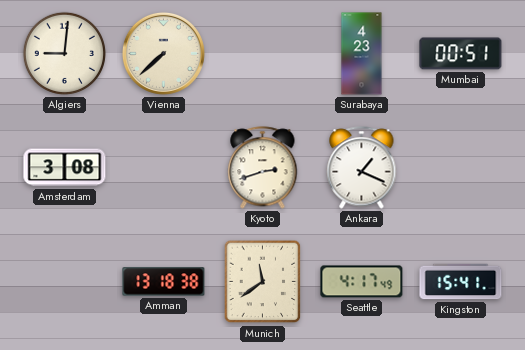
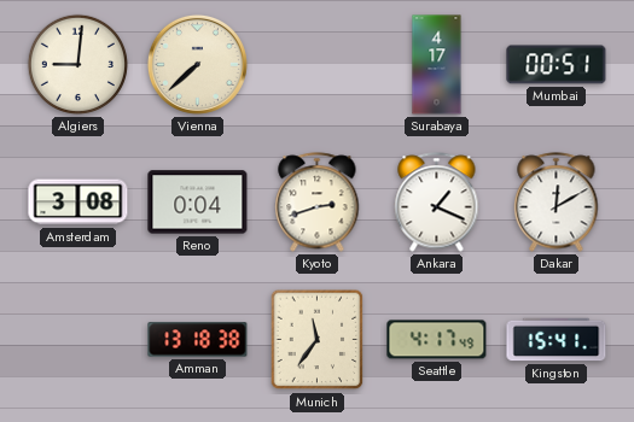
Surabaya: 4:23 -> 4:17
Reno: none -> 0:04
Dakar: none -> 12:10
Munich: 11:39 -> 11:36
